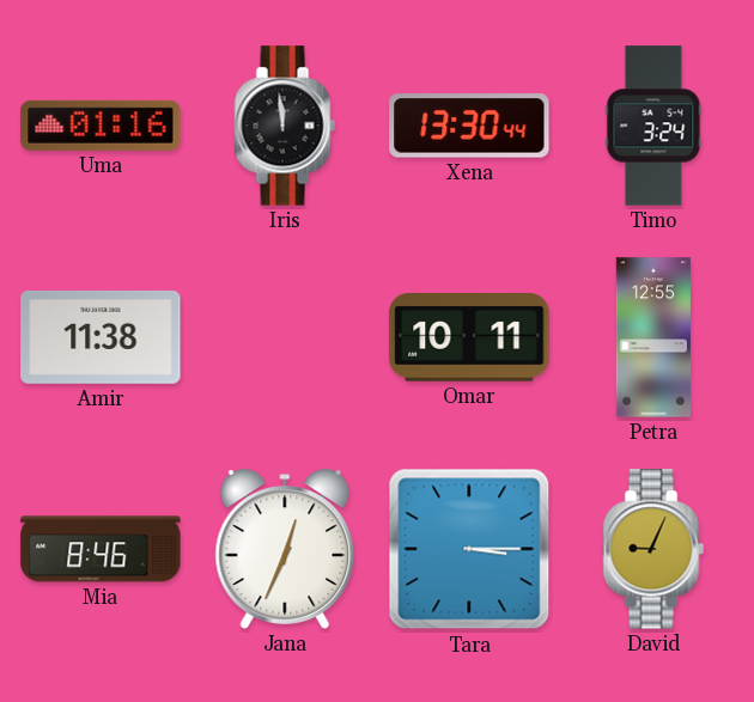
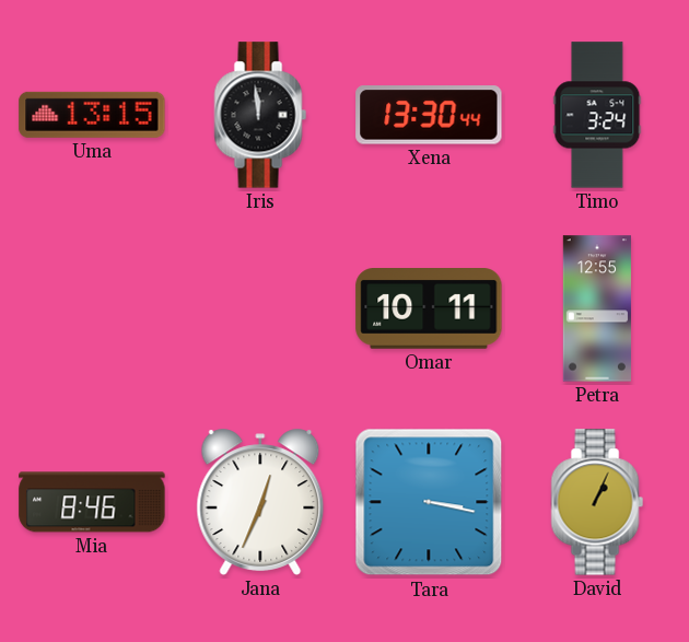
Uma: 01:16 -> 13:15
Amir: 11:38 -> none
Tara: 3:15 -> 3:17
David: 9:04 -> 1:04
